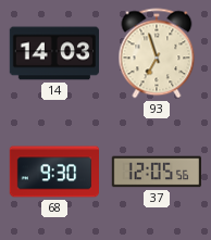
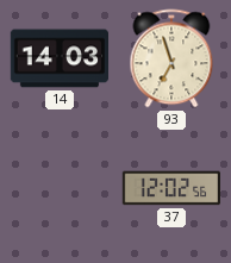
68: 9:30 -> none
37: 12:05 -> 12:02
